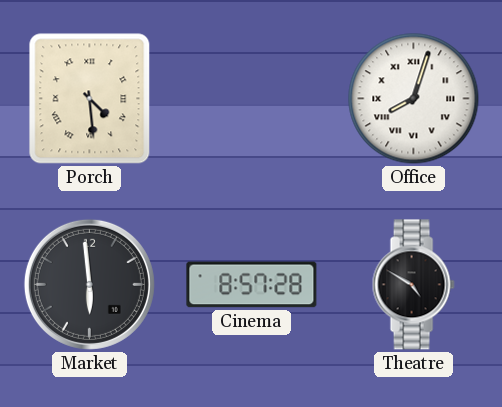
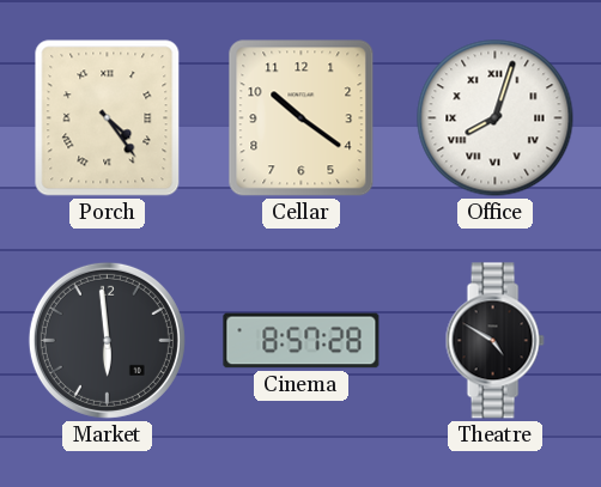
Porch: 4:29 -> 4:24
Cellar: none -> 10:21
